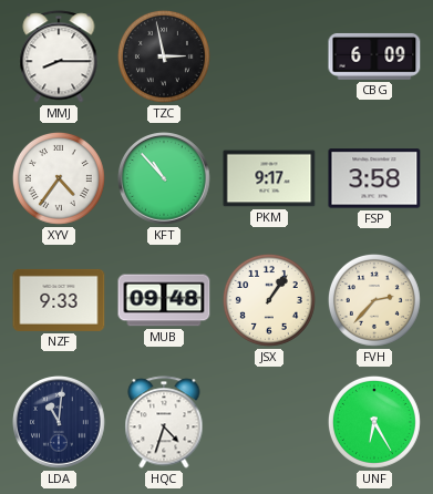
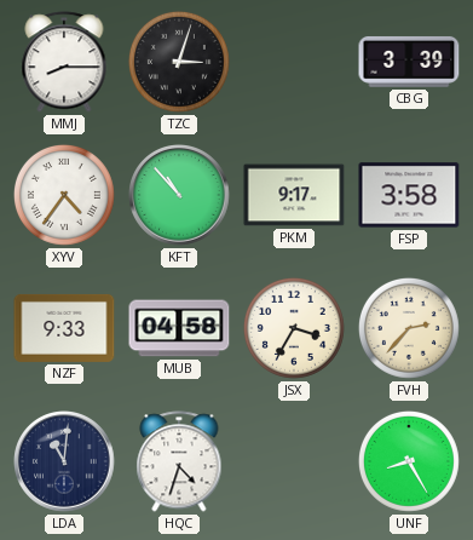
TZC: 2:58 -> 3:03
CBG: 6:09 -> 3:39
MUB: 09:48 -> 04:58
JSX: 1:06 -> 3:35
UNF: 6:25 -> 8:25
